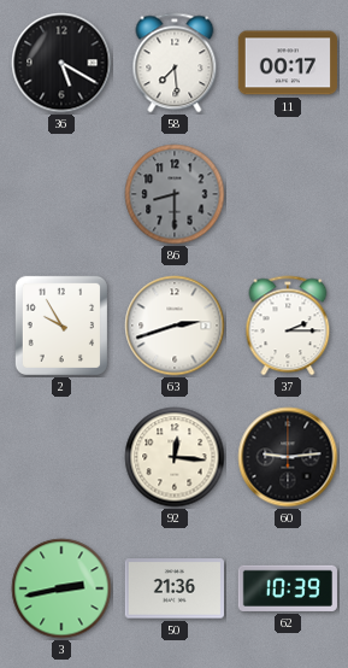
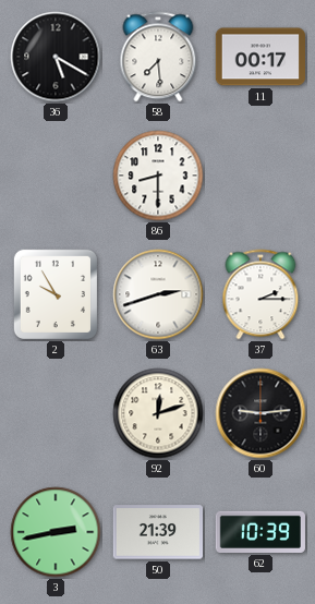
86 dial: grey -> white
92: 12:16 -> 12:12
50: 21:36 -> 21:39
